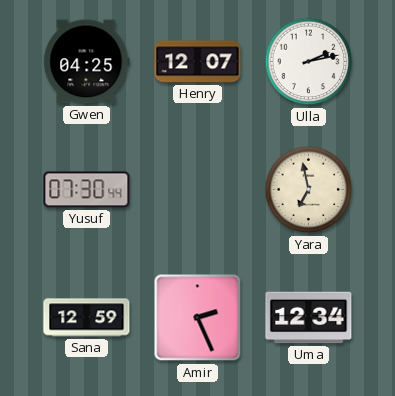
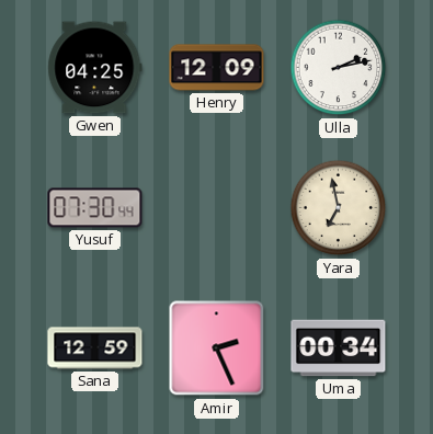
Henry: 12:07 -> 12:09
Uma: 12:34 -> 00:34
